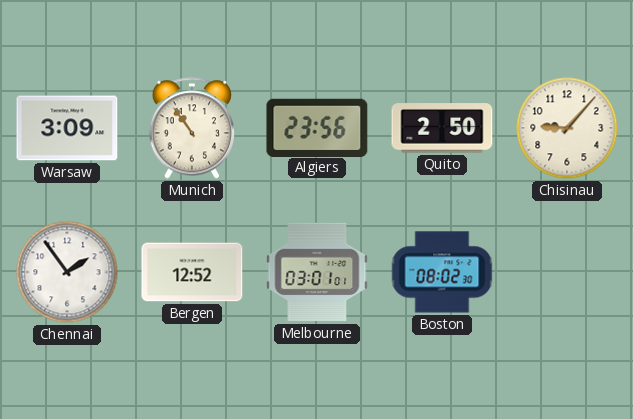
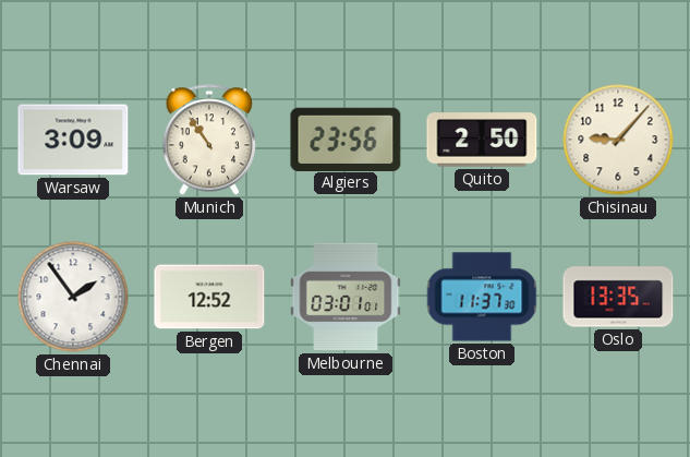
Boston: 08:02 -> 11:37
Oslo: none -> 13:35
